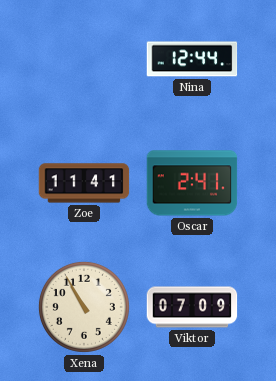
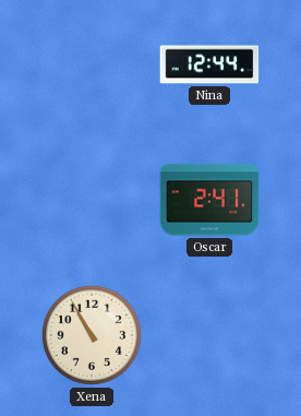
Zoe: 11:41 -> none
Viktor: 07:09 -> none
